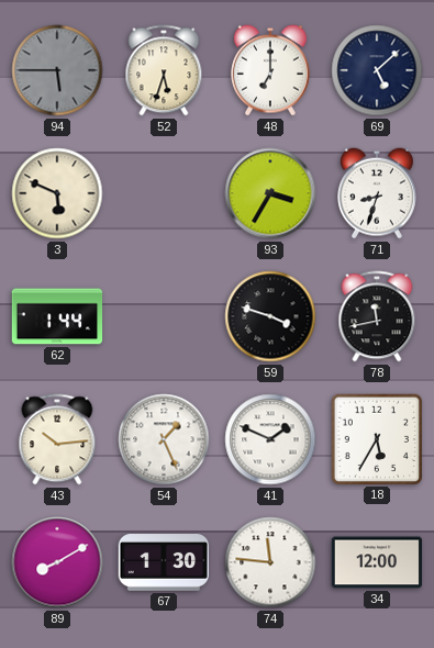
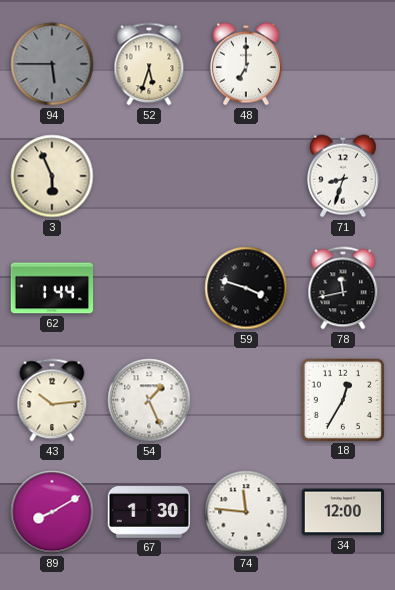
69: 5:08 -> none
3: 5:49 -> 5:56
93: 3:35 -> none
41: 1:49 -> none
18: 5:35 -> 12:35
